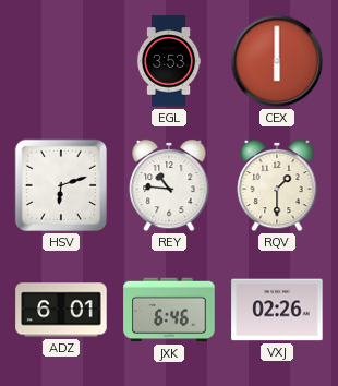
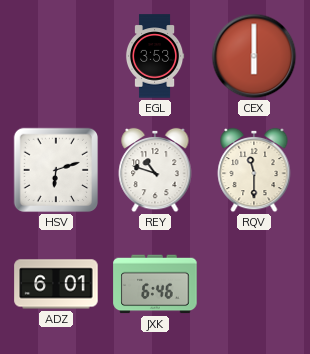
REY: 10:46 -> 10:48
RQV: 1:30 -> 11:30
VXJ: 02:26 -> none
